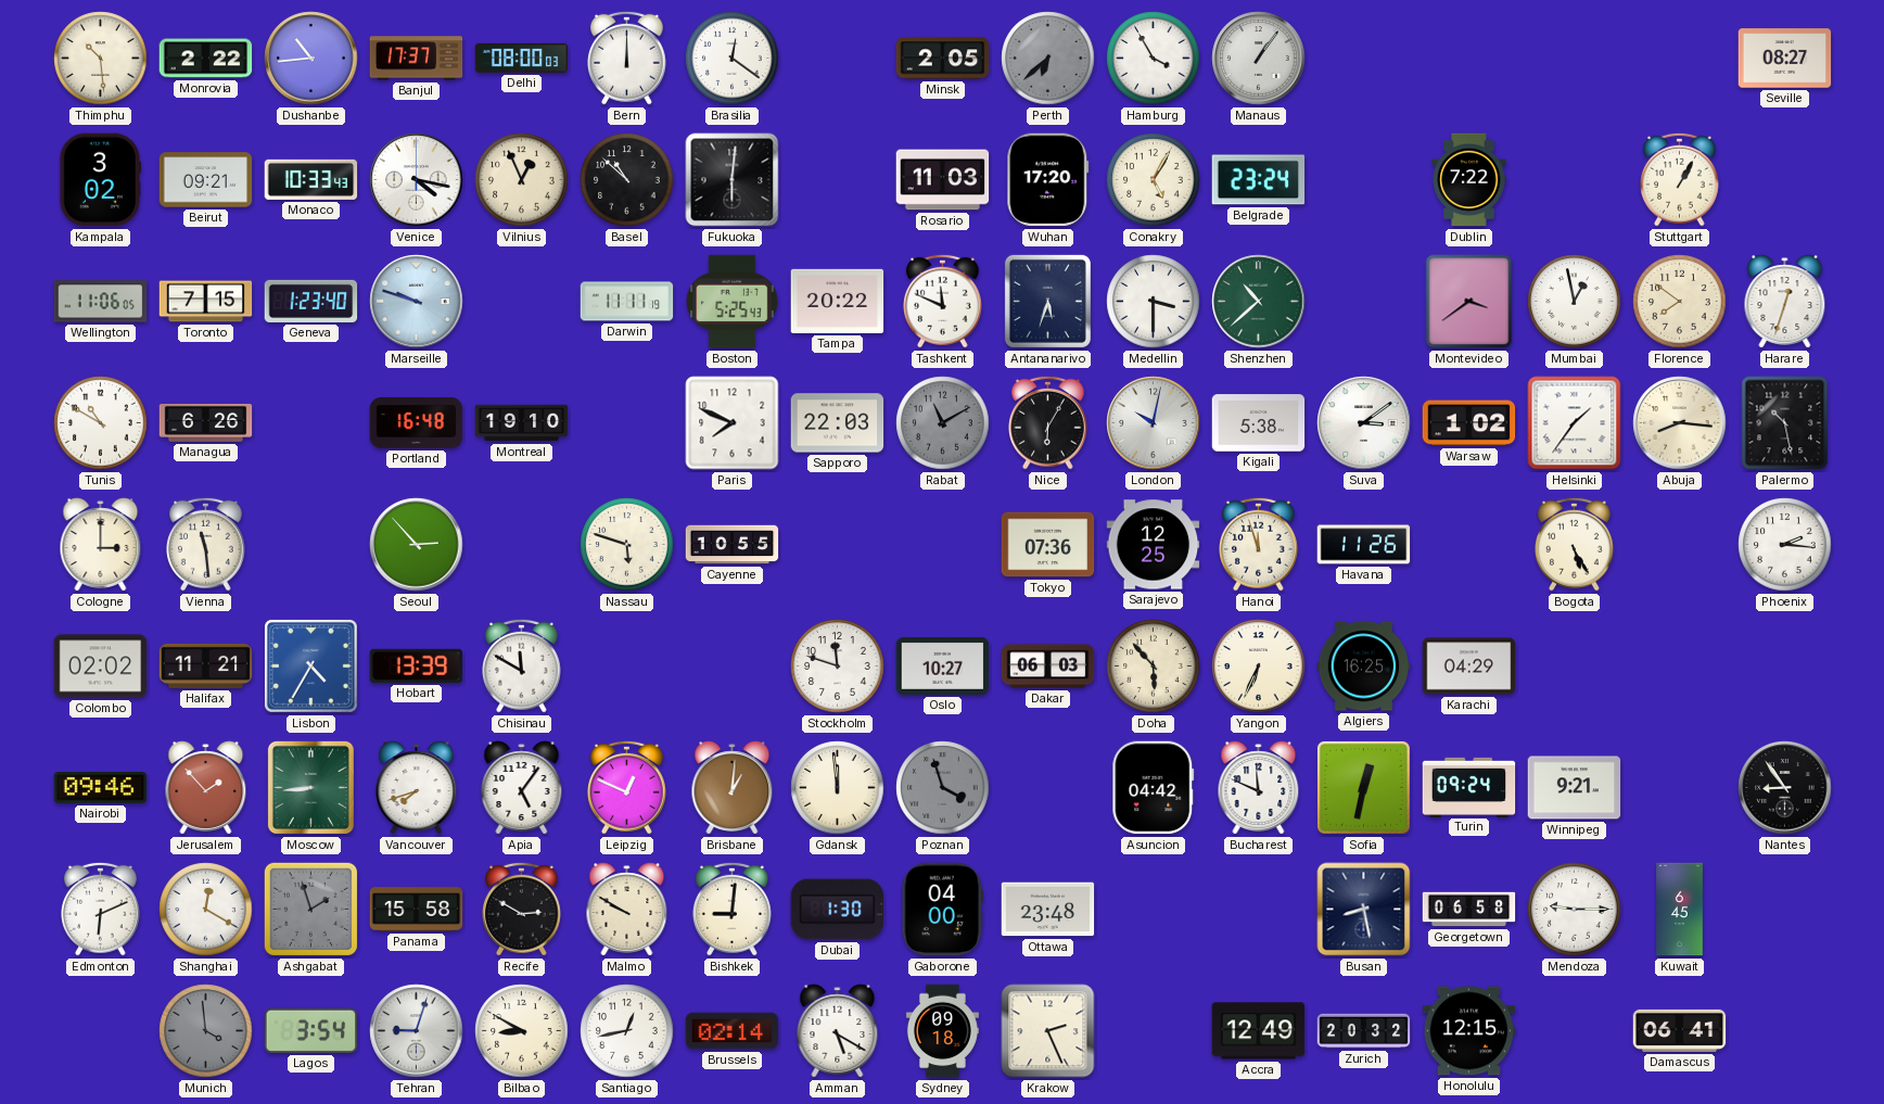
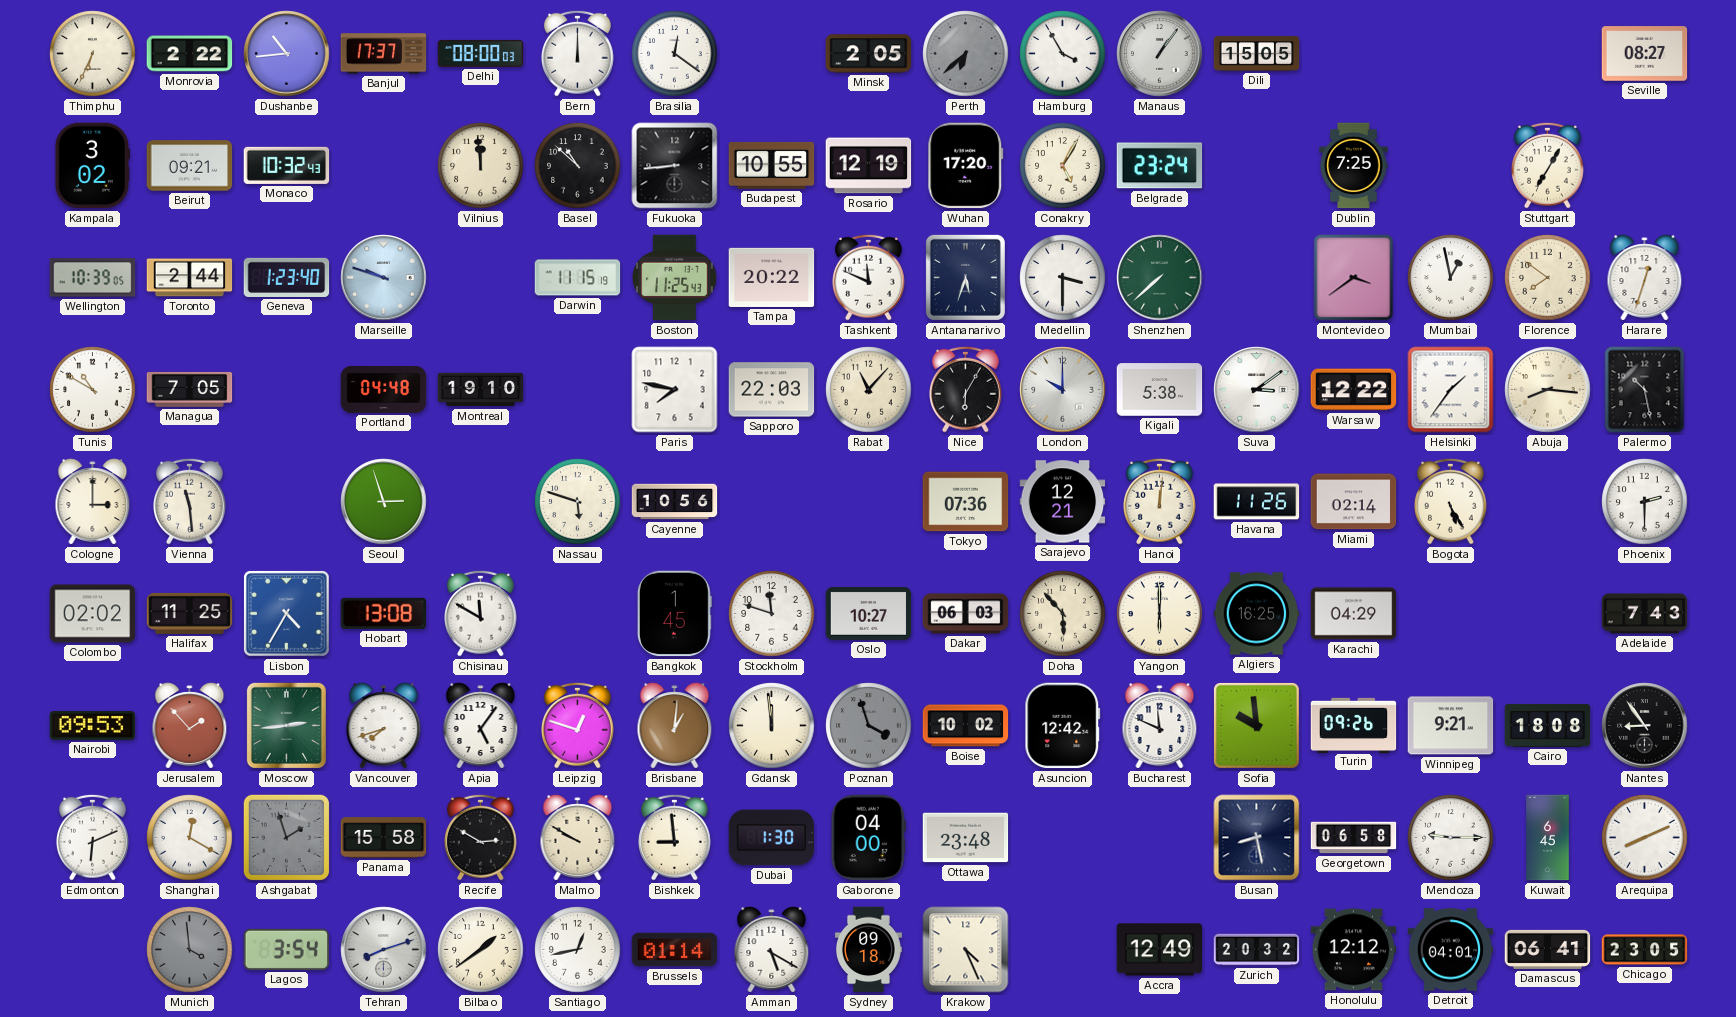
Thimphu: 10:29 -> 6:34
Dili: none -> 15:05
Monaco: 10:33 -> 10:32
Venice: 4:17 -> none
Vilnius: 12:56 -> 11:59
Fukuoka: 6:01 -> 8:44
Budapest: none -> 10:55
Rosario: 11:03 -> 12:19
Dublin: 7:22 -> 7:25
Stuttgart: 1:05 -> 7:05
Wellington: 11:06 -> 10:39
Toronto: 7:15 -> 2:44
Darwin: 11:11 -> 11:15
Boston: 5:25 -> 11:25
Shenzhen: 10:38 -> 7:38
Managua: 6:26 -> 7:05
Portland: 16:48 -> 04:48
Paris: 7:49 -> 7:47
Rabat: 11:10 -> 11:07
Rabat dial: grey -> cream
London: 10:02 -> 10:00
Warsaw: 1:02 -> 12:22
Seoul: 2:53 -> 2:57
Cayenne: 10:55 -> 10:56
Sarajevo: 12:25 -> 12:21
Hanoi: 11:57 -> 12:01
Miami: none -> 02:14
Phoenix: 2:16 -> 2:30
Halifax: 11:21 -> 11:25
Hobart: 13:39 -> 13:08
Bangkok: none -> 1:45
Yangon: 6:34 -> 6:00
Adelaide: none -> 7:43
Nairobi: 09:46 -> 09:53
Moscow: 8:44 -> 2:44
Leipzig: 12:49 -> 12:48
Boise: none -> 10:02
Asuncion: 04:42 -> 12:42
Sofia: 12:32 -> 9:59
Turin: 09:24 -> 09:26
Cairo: none -> 18:08
Bishkek: 9:01 -> 8:59
Arequipa: none -> 8:11
Tehran: 9:03 -> 8:12
Bilbao: 8:50 -> 1:39
Brussels: 02:14 -> 01:14
Krakow: 2:26 -> 4:26
Honolulu: 12:15 -> 12:12
Detroit: none -> 04:01
Chicago: none -> 23:05
